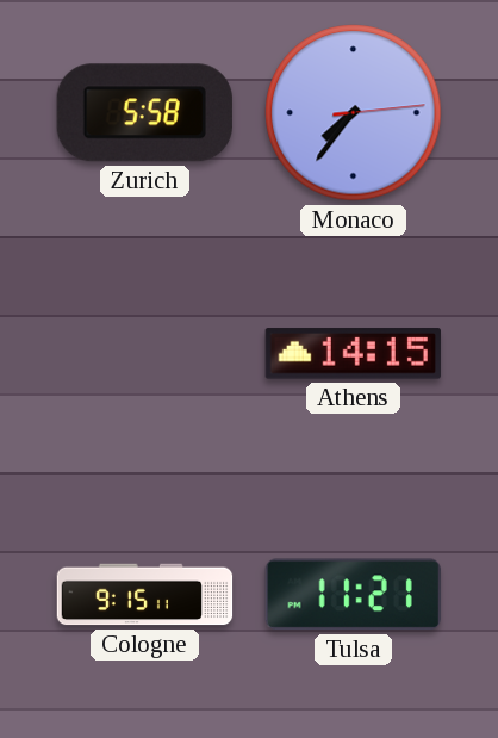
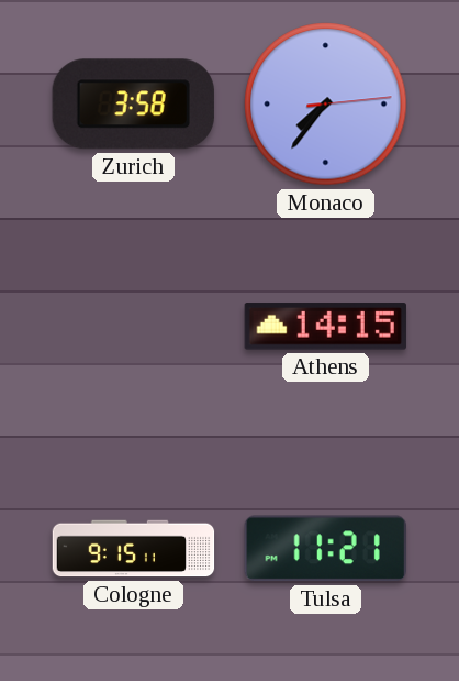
Zurich: 5:58 -> 3:58
